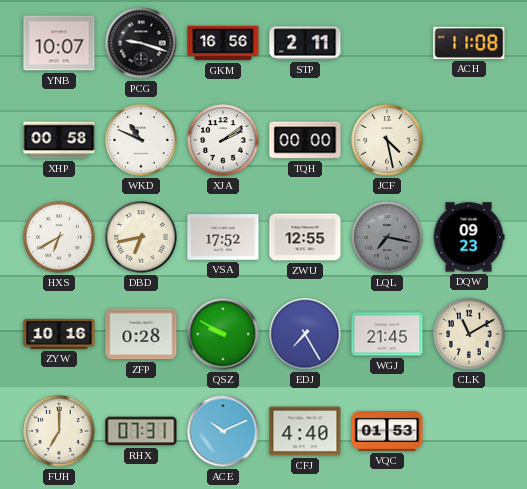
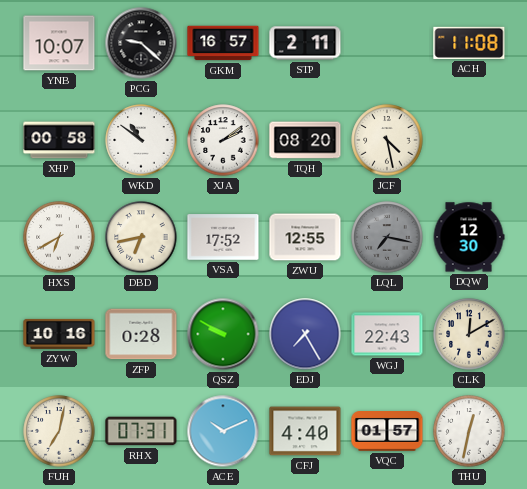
PCG: 9:18 -> 9:22
GKM: 16:56 -> 16:57
WKD: 10:49 -> 10:51
TQH: 00:00 -> 08:20
DQW: 09:23 -> 12:30
WGJ: 21:45 -> 22:43
CLK: 11:10 -> 12:10
FUH: 7:00 -> 7:02
VQC: 01:53 -> 01:57
THU: none -> 12:32
